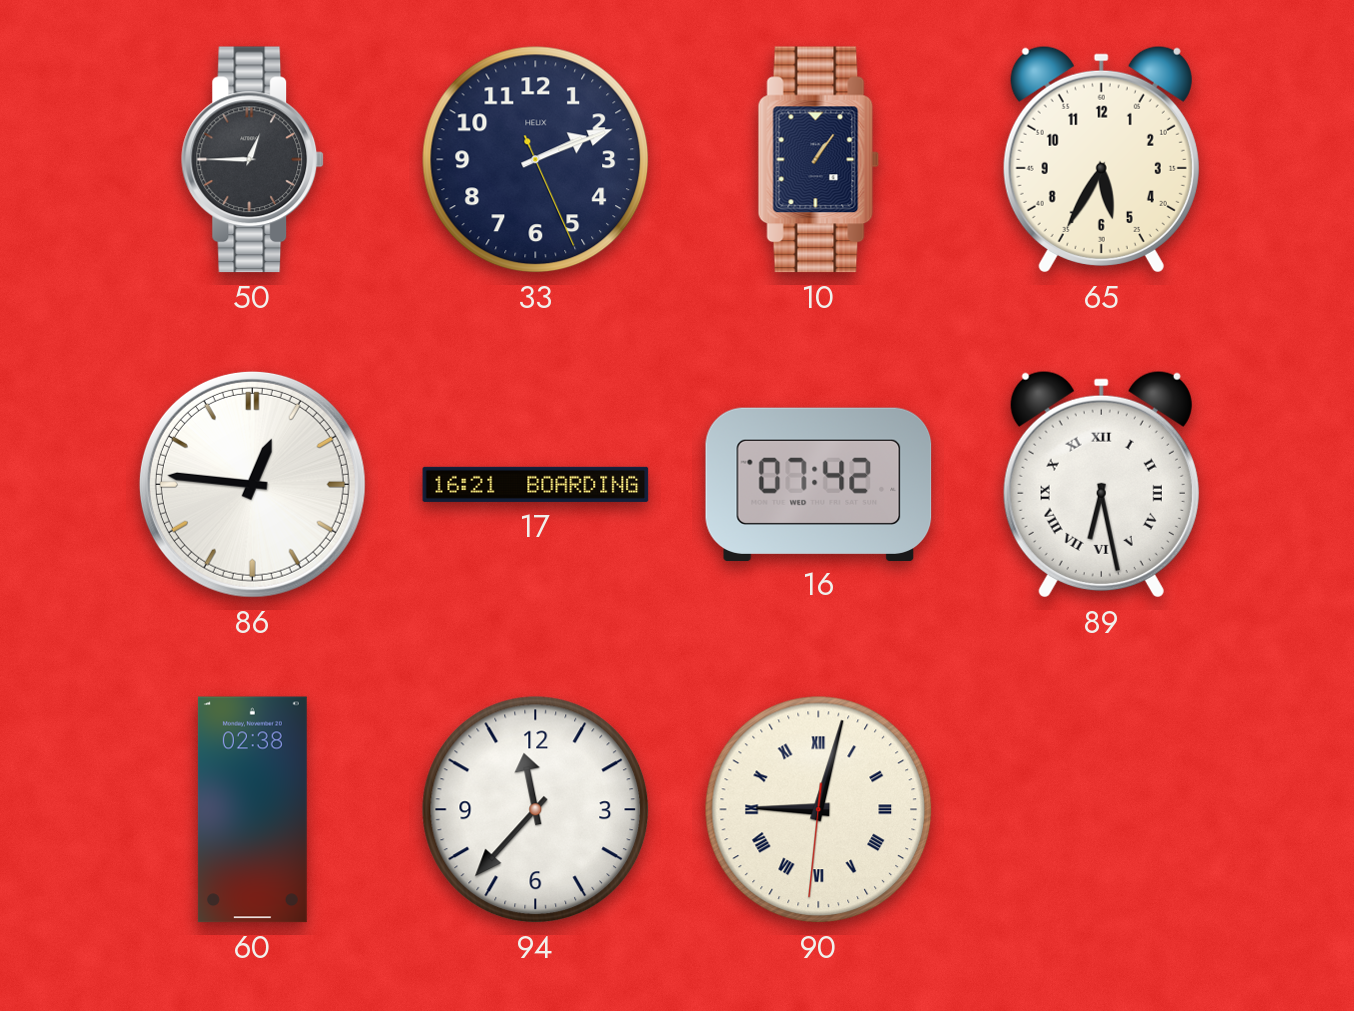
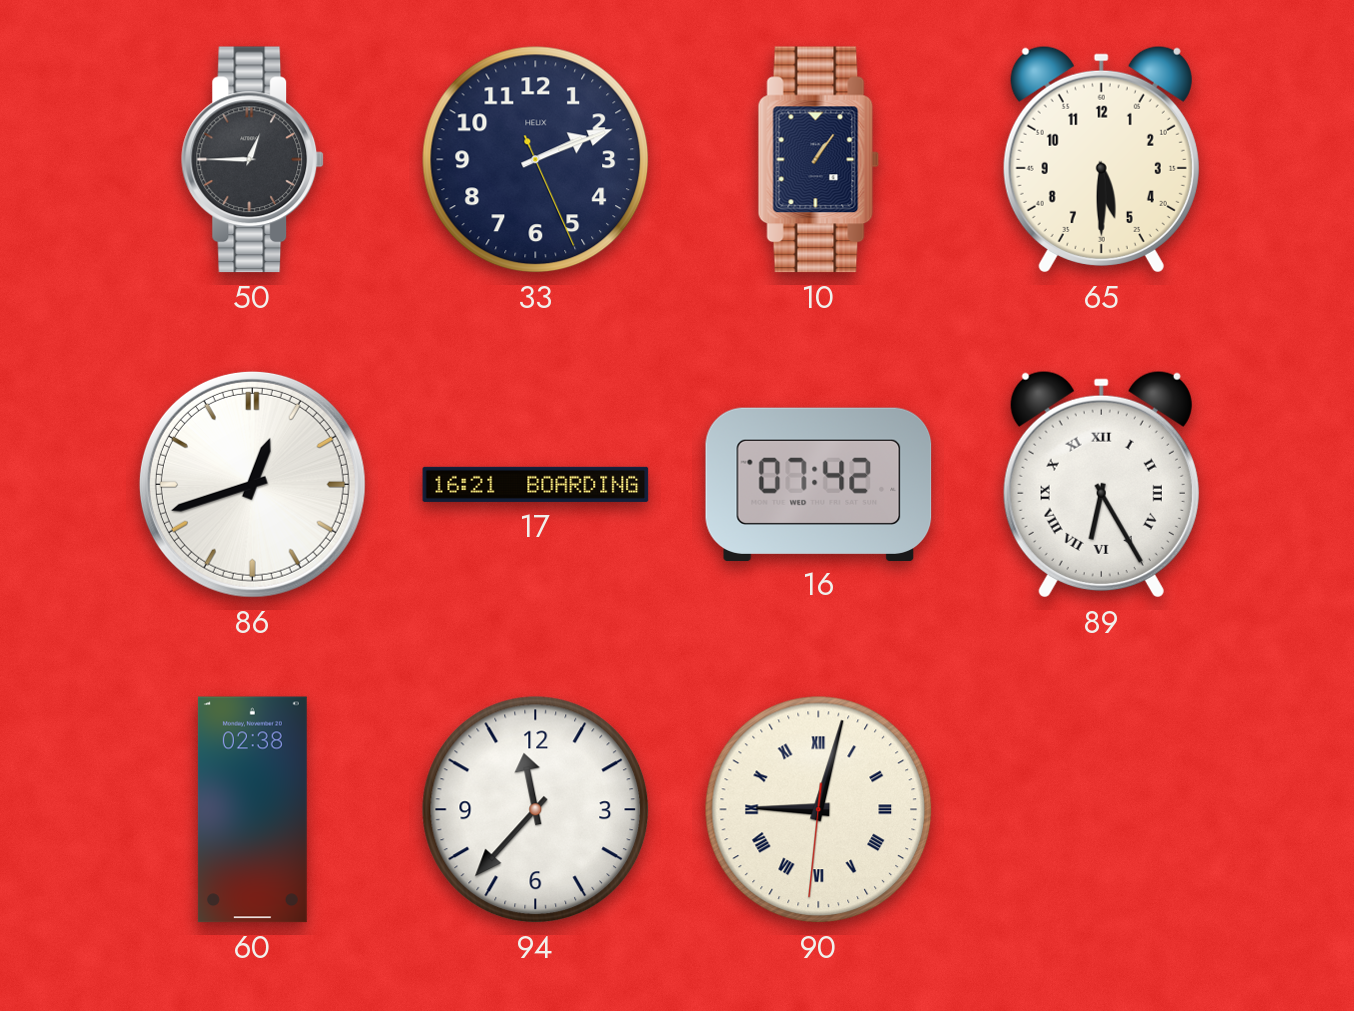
65: 5:35 -> 5:30
86: 12:46 -> 12:42
89: 6:28 -> 6:25
